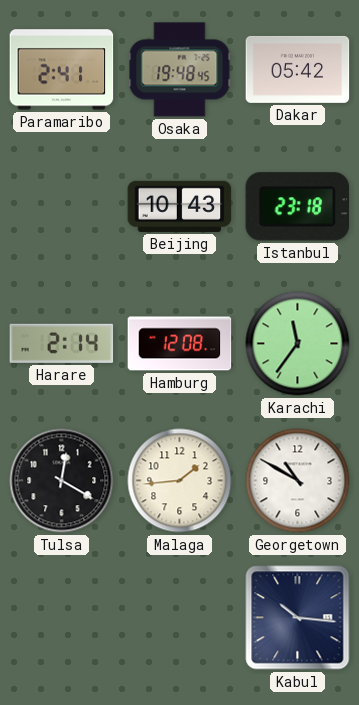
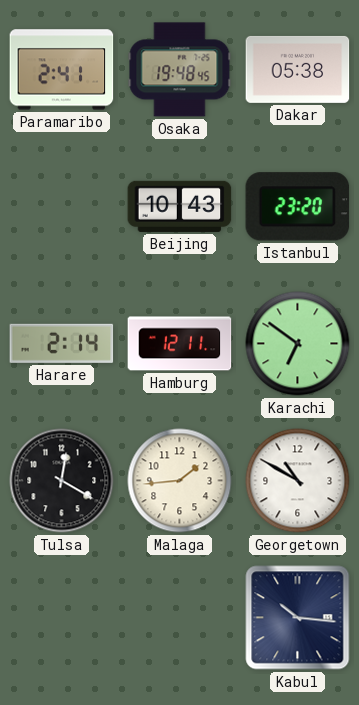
Dakar: 05:42 -> 05:38
Istanbul: 23:18 -> 23:20
Hamburg: 12:08 -> 12:11
Karachi: 11:36 -> 6:51
